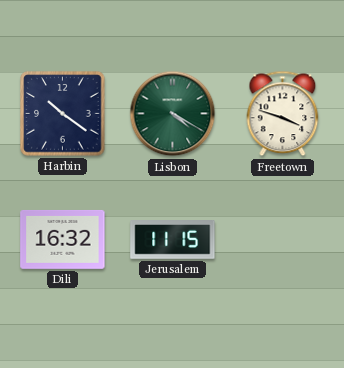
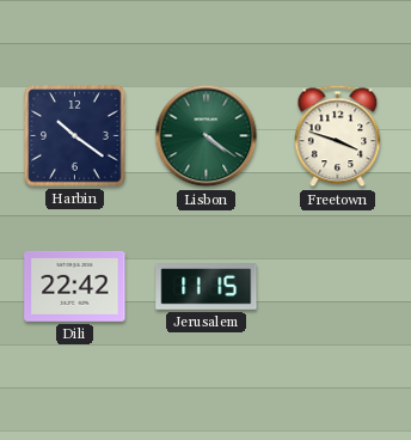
Lisbon: 4:20 -> 4:21
Dili: 16:32 -> 22:42
